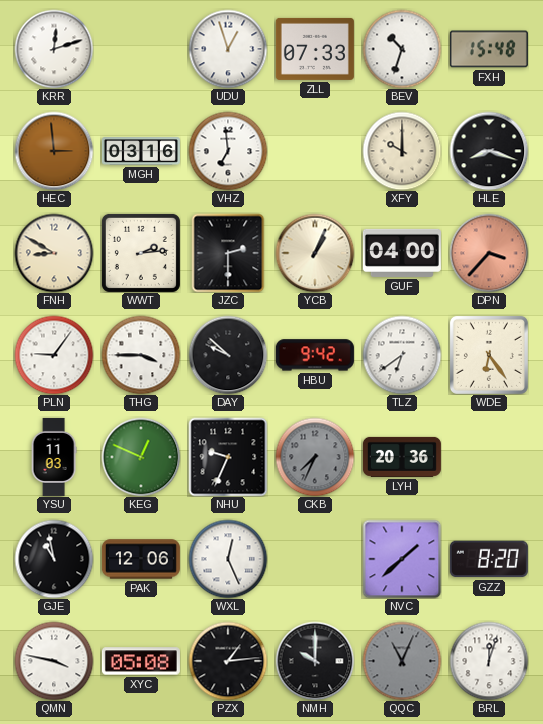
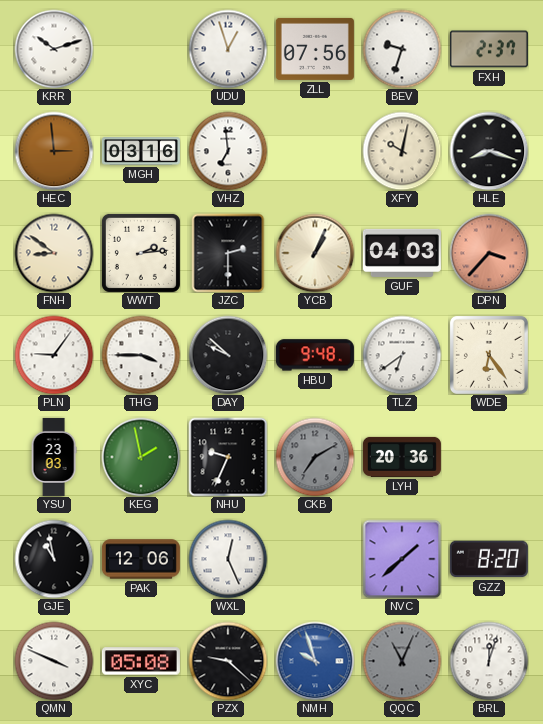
KRR: 12:12 -> 10:12
ZLL: 07:33 -> 07:56
BEV: 10:33 -> 9:33
FXH: 15:48 -> 2:37
XFY: 10:00 -> 10:02
FNH: 8:50 -> 8:51
GUF: 04:00 -> 04:03
HBU: 9:42 -> 9:48
YSU: 11:03 -> 23:03
KEG: 12:49 -> 1:58
CKB: 7:34 -> 7:10
QMN: 3:47 -> 3:49
PZX: 1:14 -> 9:22
NMH: 10:00 -> 9:57
NMH dial: black -> blue
